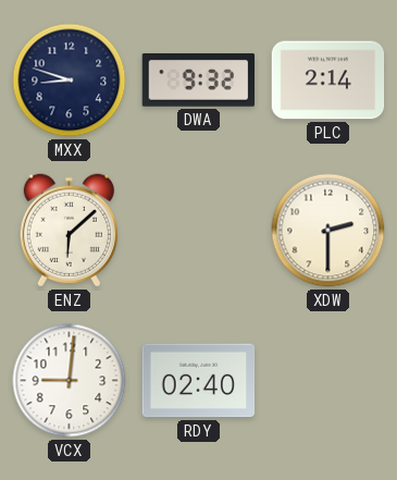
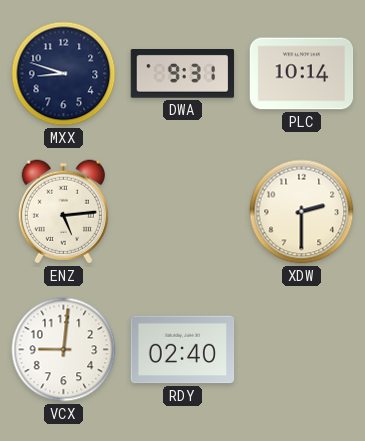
DWA: 9:32 -> 9:31
PLC: 2:14 -> 10:14
ENZ: 6:08 -> 5:14
